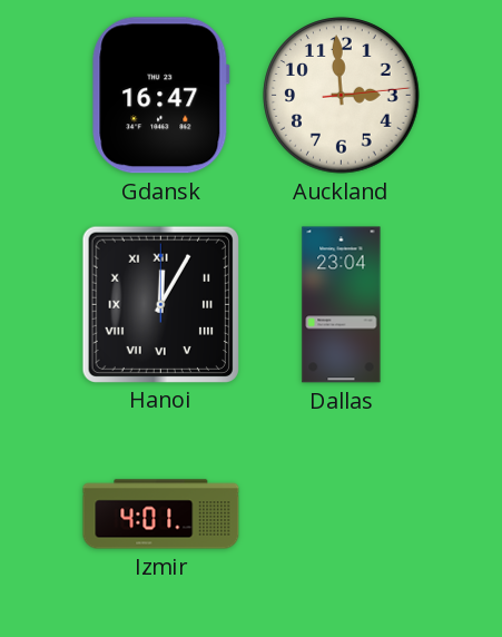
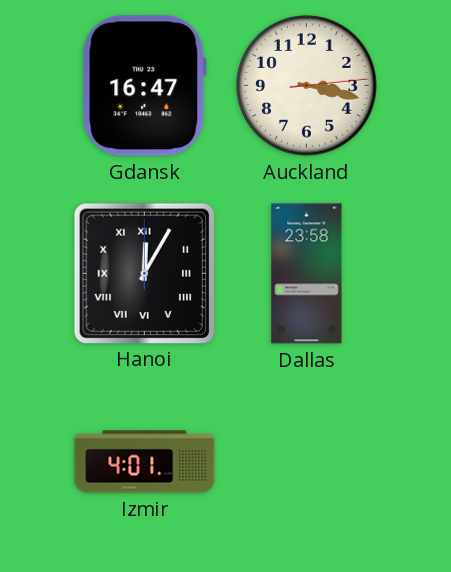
Auckland: 2:59 -> 3:17
Dallas: 23:04 -> 23:58
